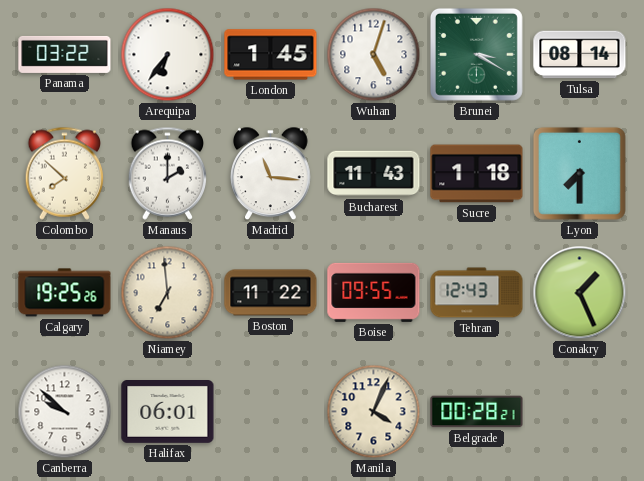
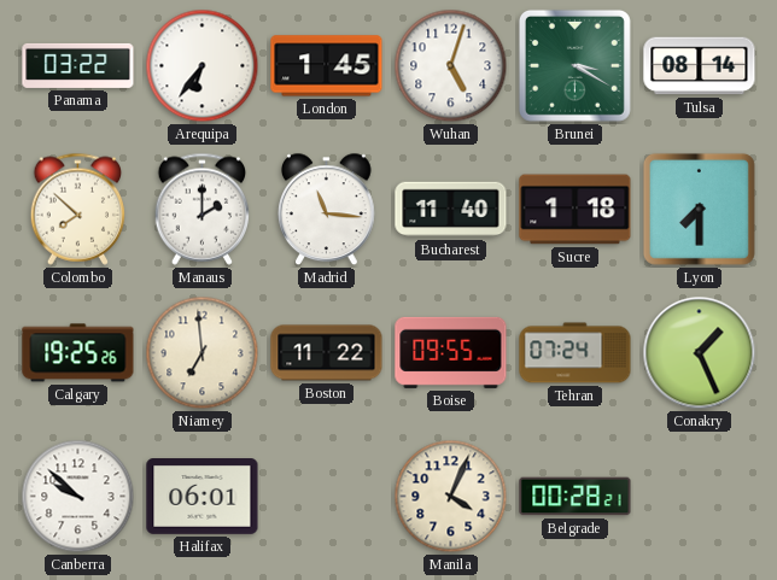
Bucharest: 11:43 -> 11:40
Tehran: 12:43 -> 07:24
